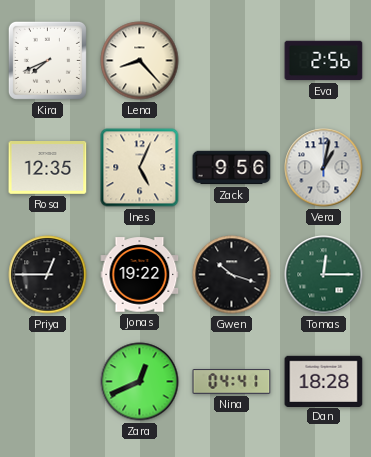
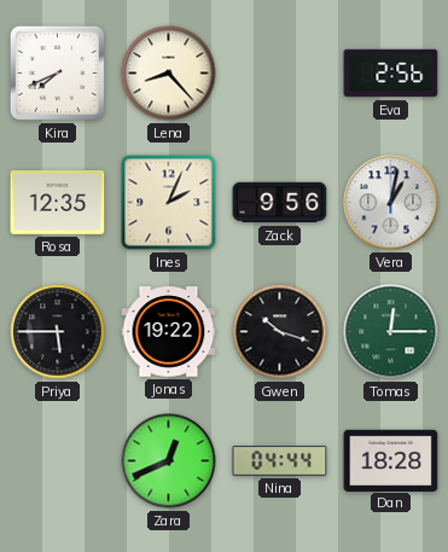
Ines: 5:04 -> 2:04
Priya: 12:45 -> 5:45
Nina: 04:41 -> 04:44
